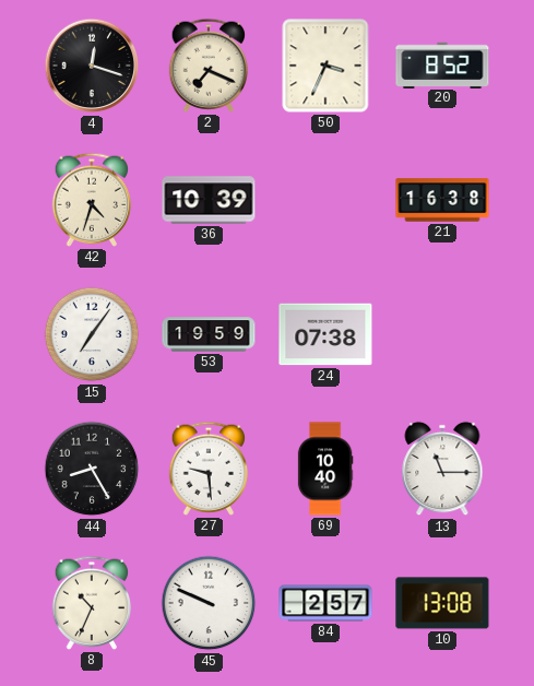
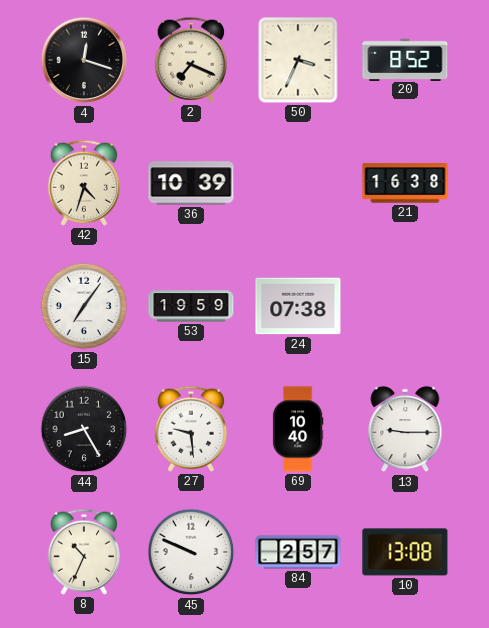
13: 11:15 -> 9:15
